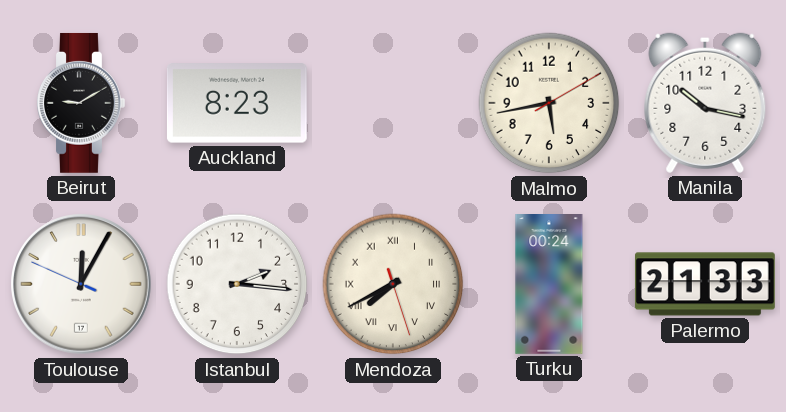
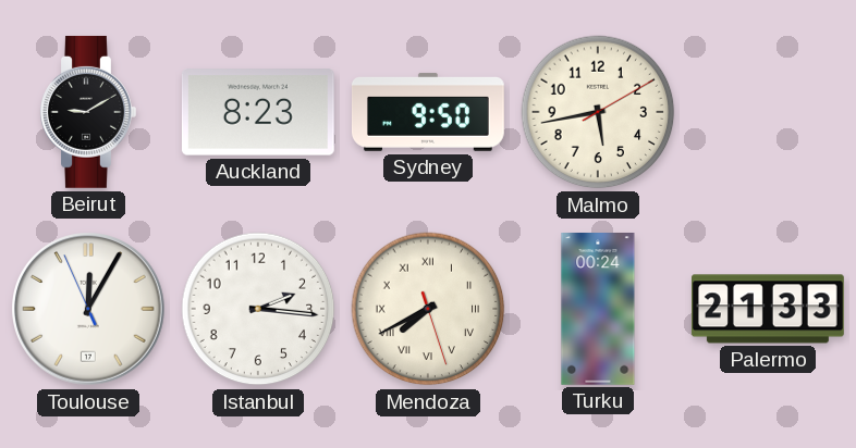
Sydney: none -> 9:50
Manila: 10:17 -> none
Toulouse: 12:04:49 -> 12:04:56
